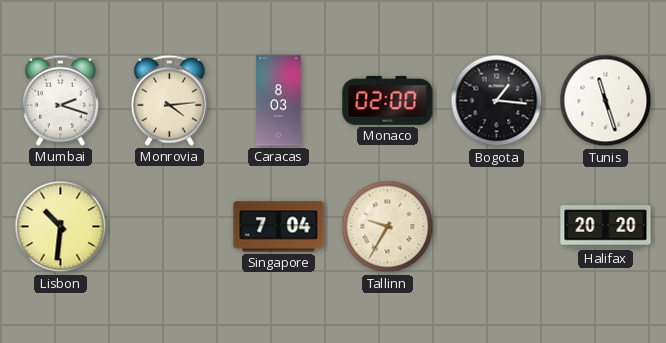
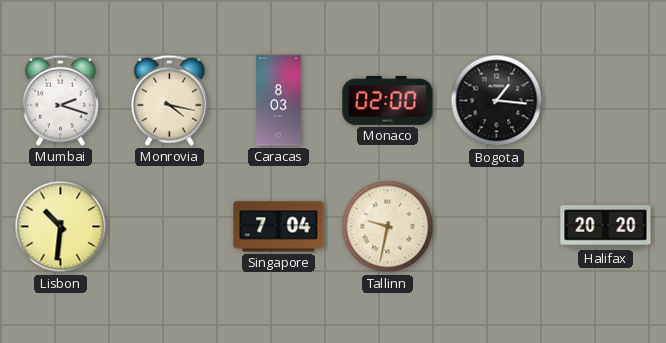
Monrovia: 4:14 -> 4:17
Tunis: 11:27 -> none
Tallinn: 9:35 -> 9:32
